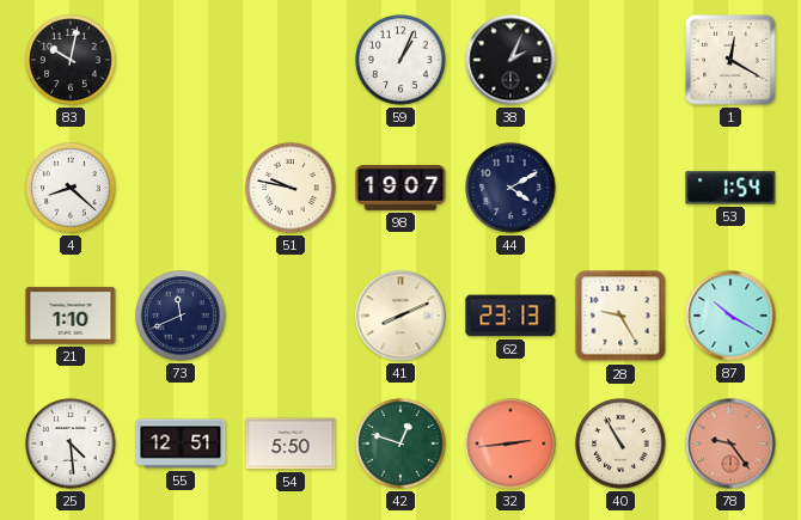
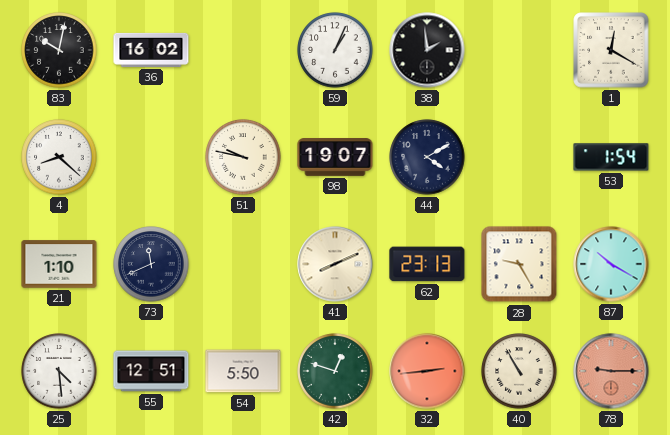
36: none -> 16:02
38: 2:04 -> 1:59
78: 9:24 -> 9:15
